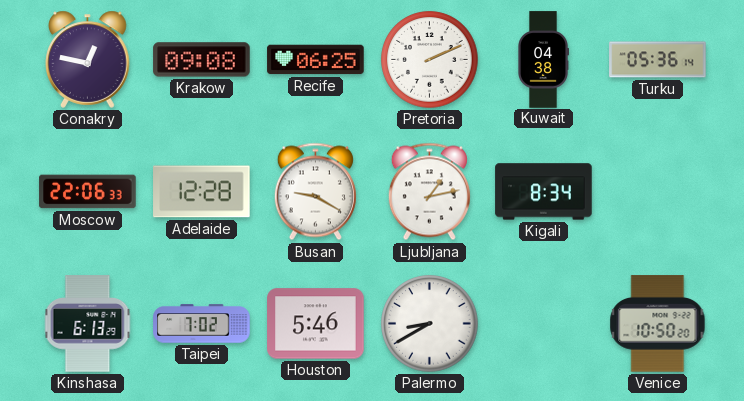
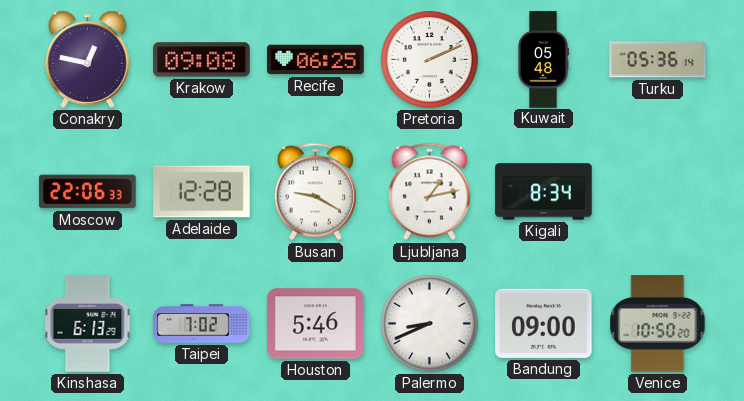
Kuwait: 04:38 -> 05:48
Palermo: 8:40 -> 8:41
Bandung: none -> 09:00
